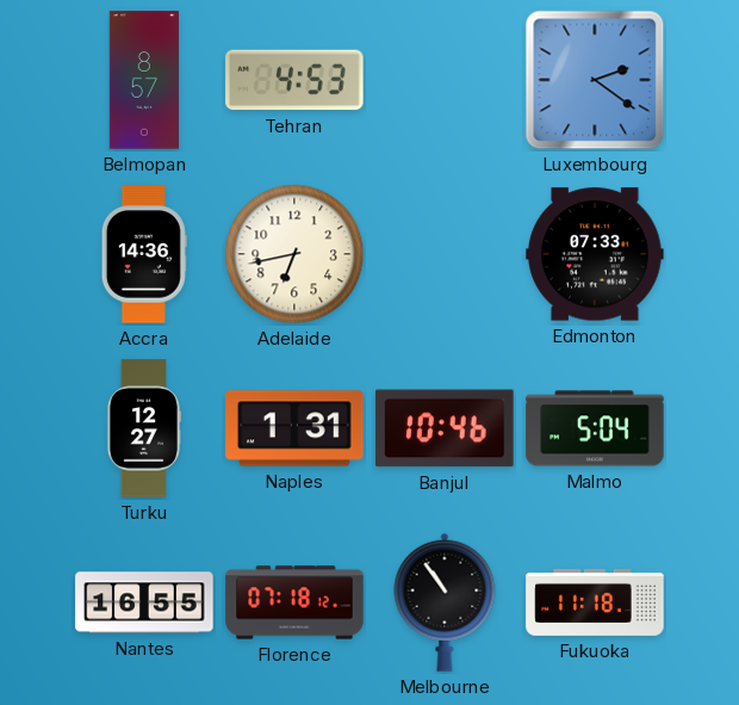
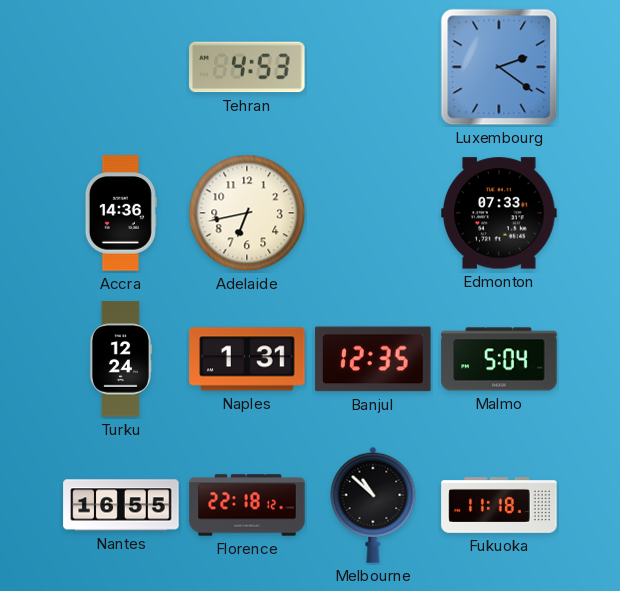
Belmopan: 8:57 -> none
Turku: 12:27 -> 12:24
Banjul: 10:46 -> 12:35
Florence: 07:18 -> 22:18
Melbourne: 10:54 -> 10:52
